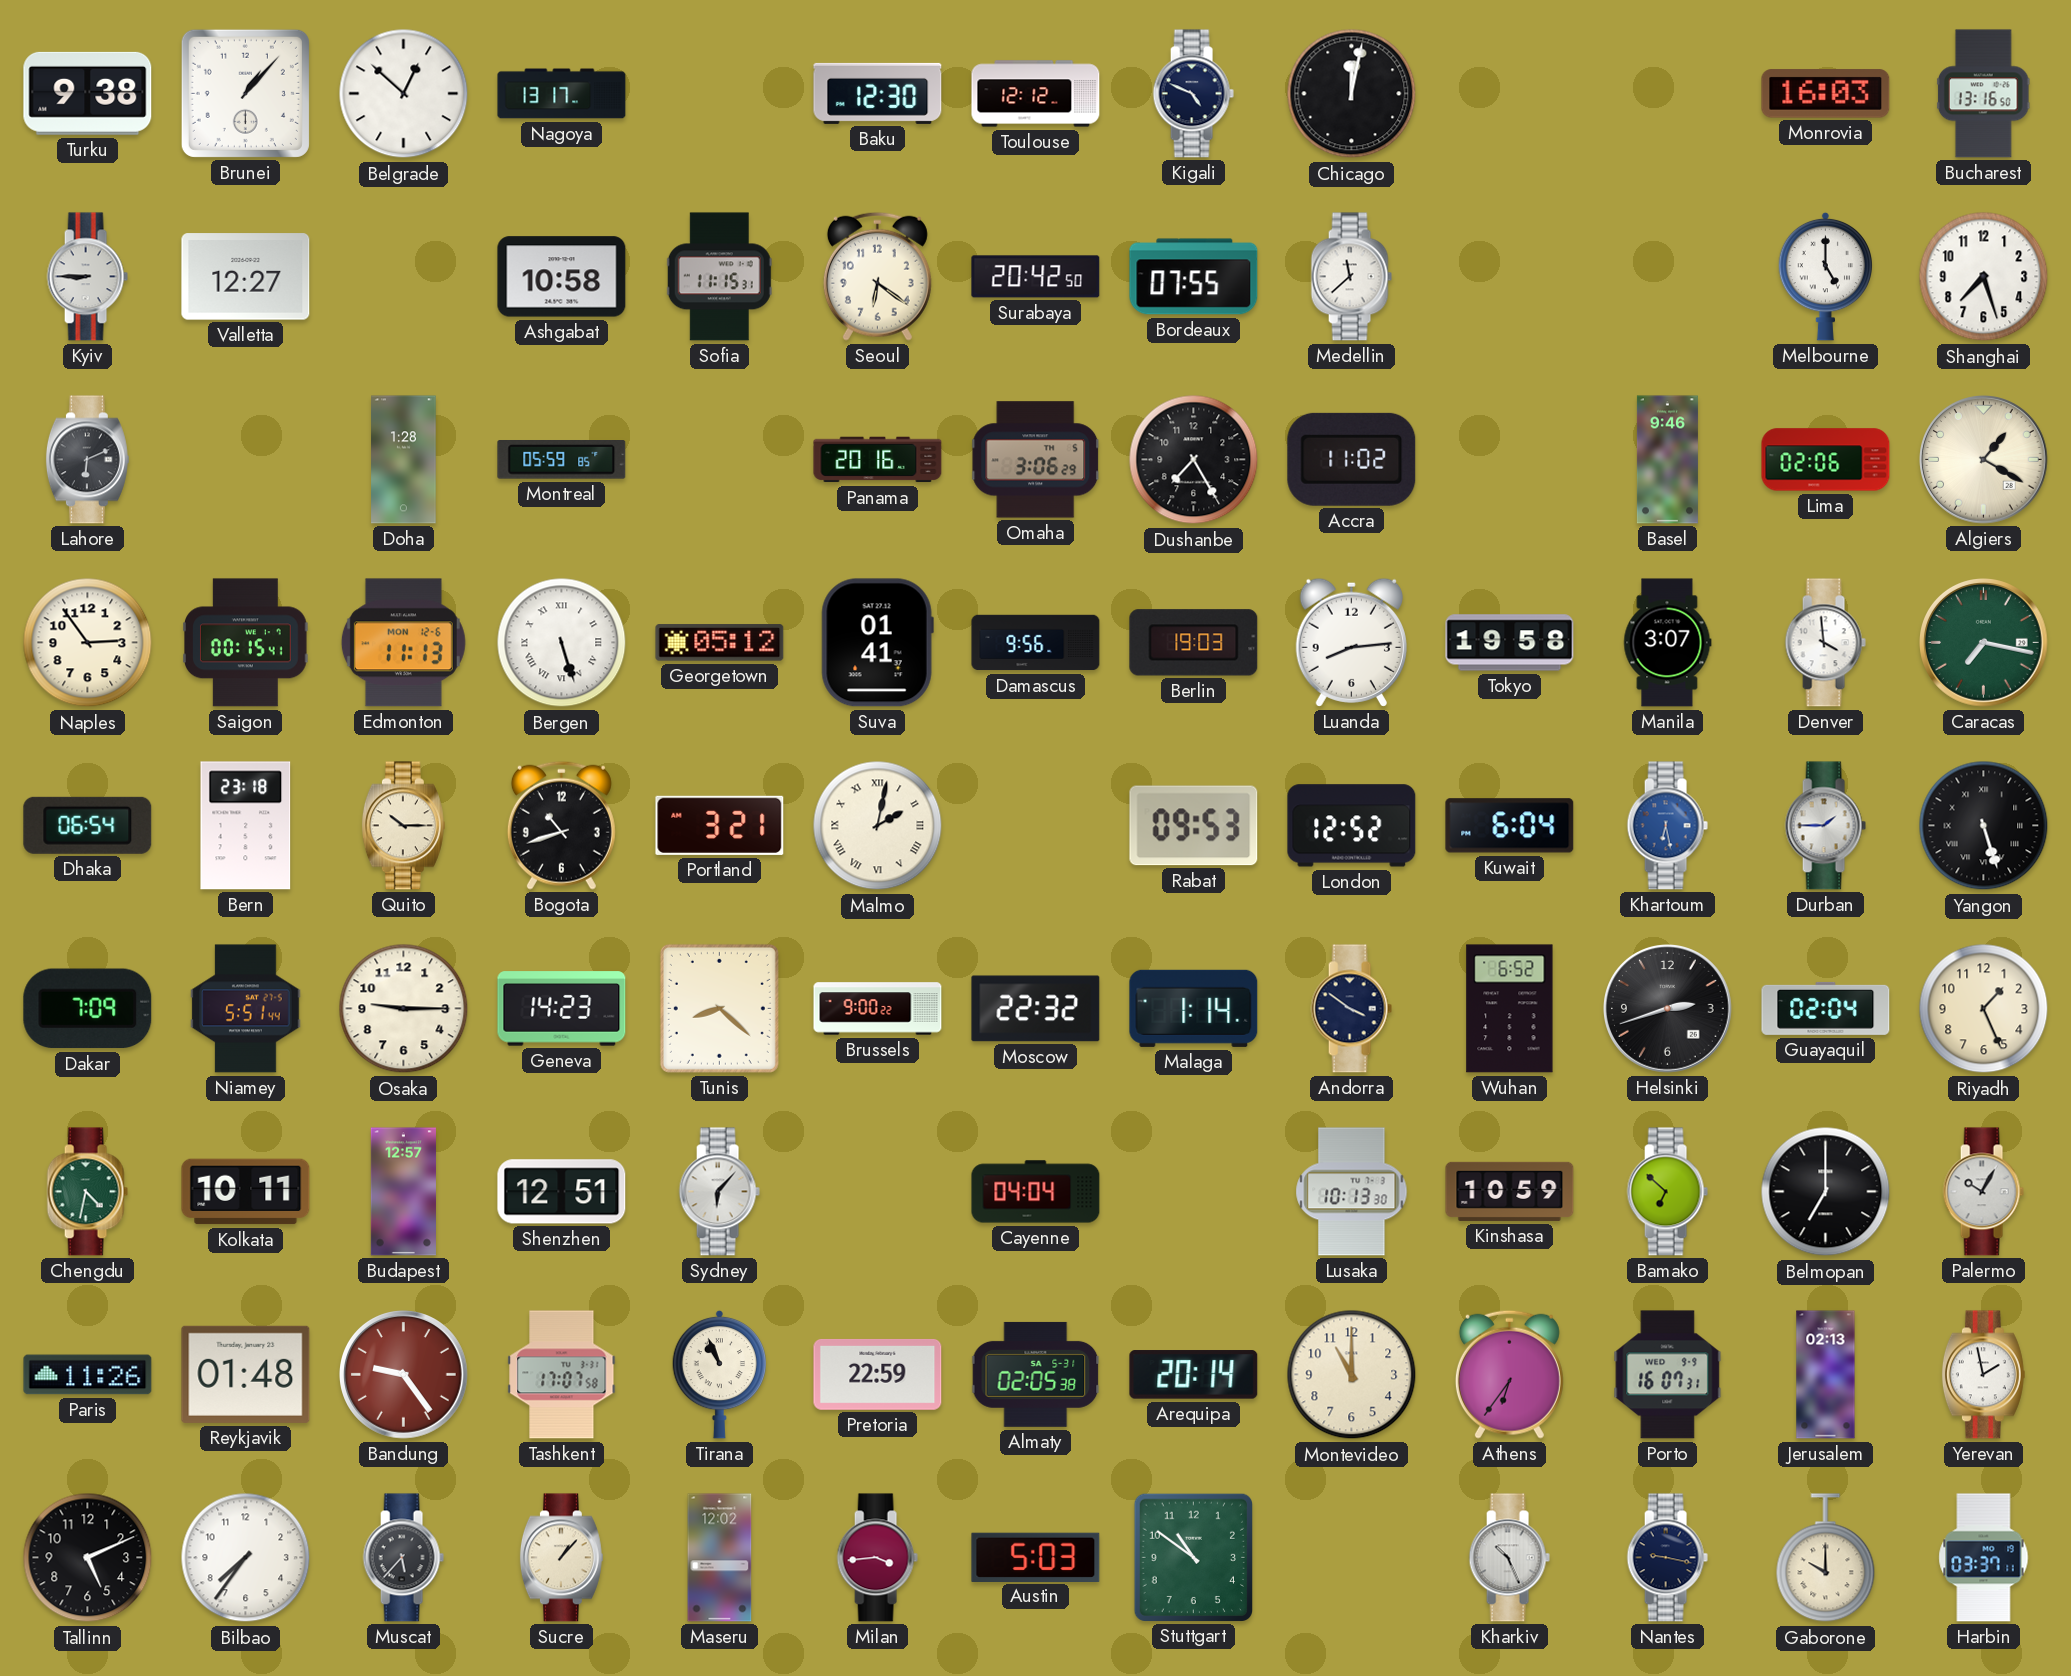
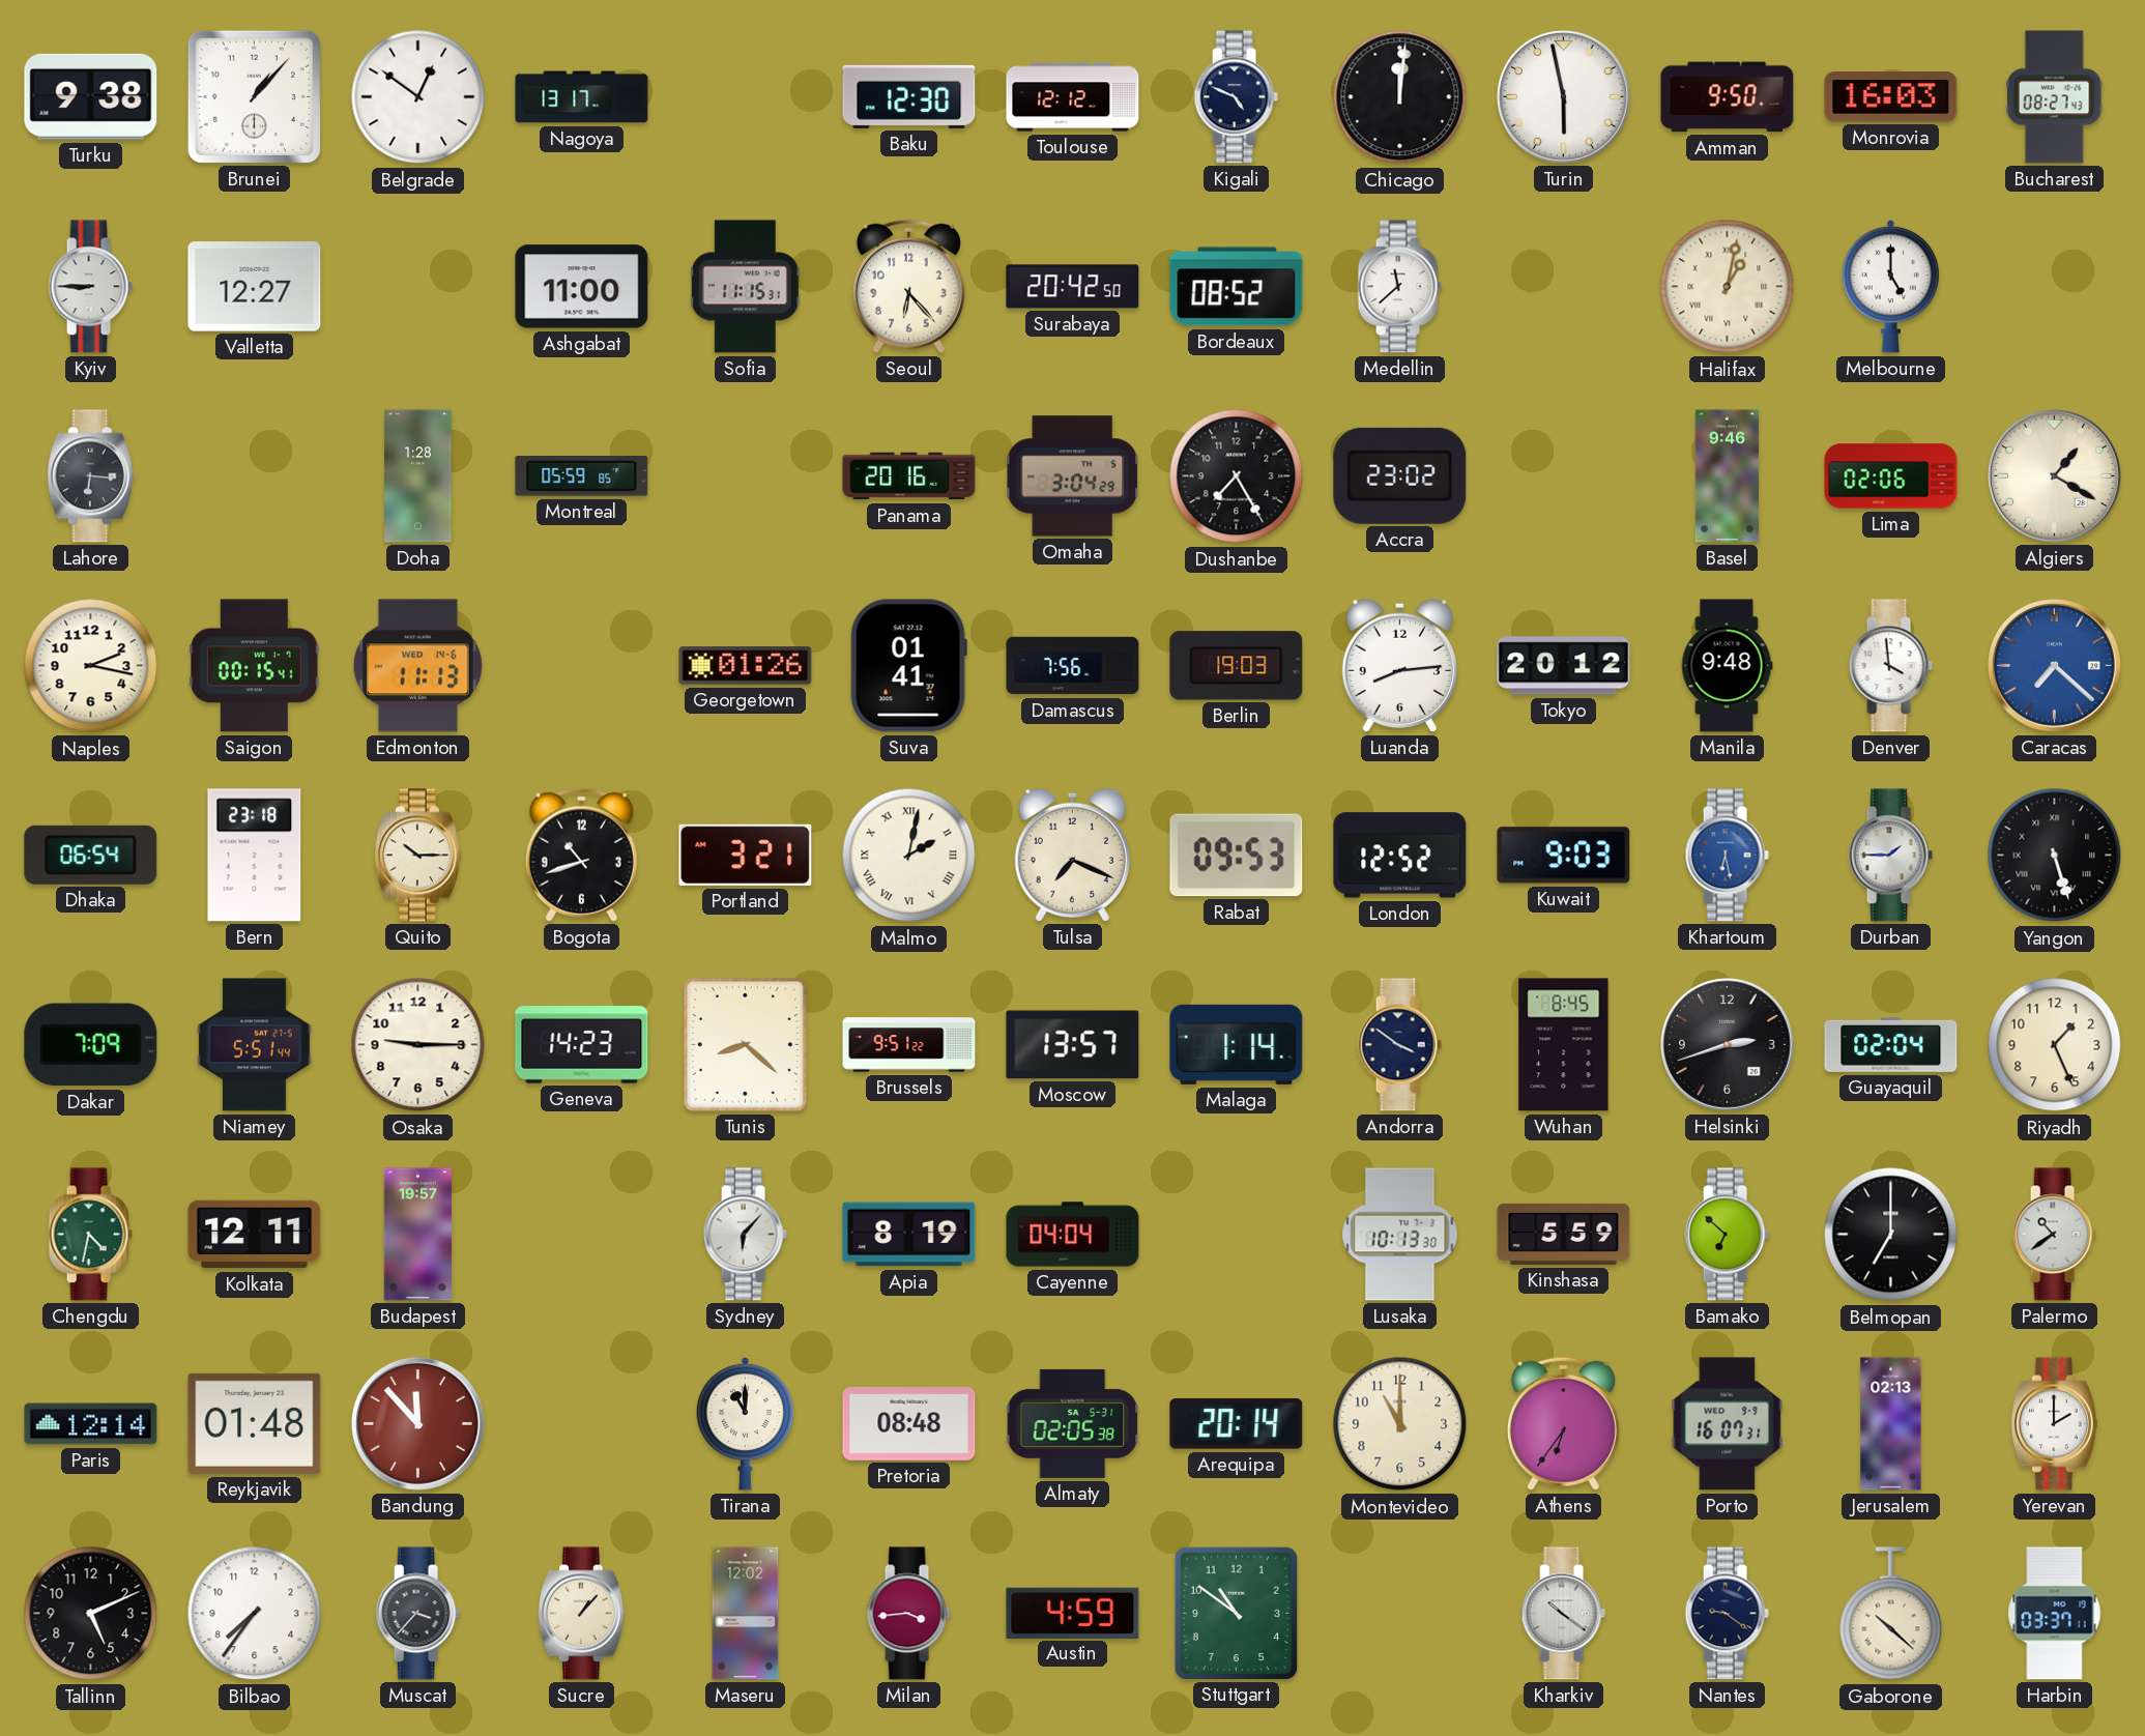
Belgrade: 12:52 -> 12:51
Chicago: 12:02 -> 12:01
Turin: none -> 5:58
Amman: none -> 9:50
Bucharest: 13:16 -> 08:27
Ashgabat: 10:58 -> 11:00
Seoul: 6:21 -> 6:23
Bordeaux: 07:55 -> 08:52
Halifax: none -> 1:02
Shanghai: 7:27 -> none
Lahore: 6:11 -> 6:16
Omaha: 3:06 -> 3:04
Accra: 11:02 -> 23:02
Naples: 2:54 -> 2:17
Edmonton date: MON 12-6 -> WED 14-6
Bergen: 5:27 -> none
Georgetown: 05:12 -> 01:26
Damascus: 9:56 -> 7:56
Tokyo: 19:58 -> 20:12
Manila: 3:07 -> 9:48
Caracas: 7:17 -> 7:22
Caracas dial: green -> blue
Tulsa: none -> 7:19
Kuwait: 6:04 -> 9:03
Brussels: 9:00 -> 9:51
Moscow: 22:32 -> 13:57
Wuhan: 6:52 -> 8:45
Kolkata: 10:11 -> 12:11
Budapest: 12:57 -> 19:57
Shenzhen: 12:51 -> none
Apia: none -> 8:19
Kinshasa: 10:59 -> 5:59
Palermo: 10:05 -> 10:39
Paris: 11:26 -> 12:14
Bandung: 9:24 -> 11:53
Tashkent: 17:07 -> none
Tirana: 10:56 -> 11:00
Pretoria: 22:59 -> 08:48
Yerevan: 1:58 -> 2:00
Muscat: 5:37 -> 3:37
Austin: 5:03 -> 4:59
Kharkiv: 10:26 -> 10:21
Nantes: 9:17 -> 9:21
Gaborone: 10:00 -> 10:22
